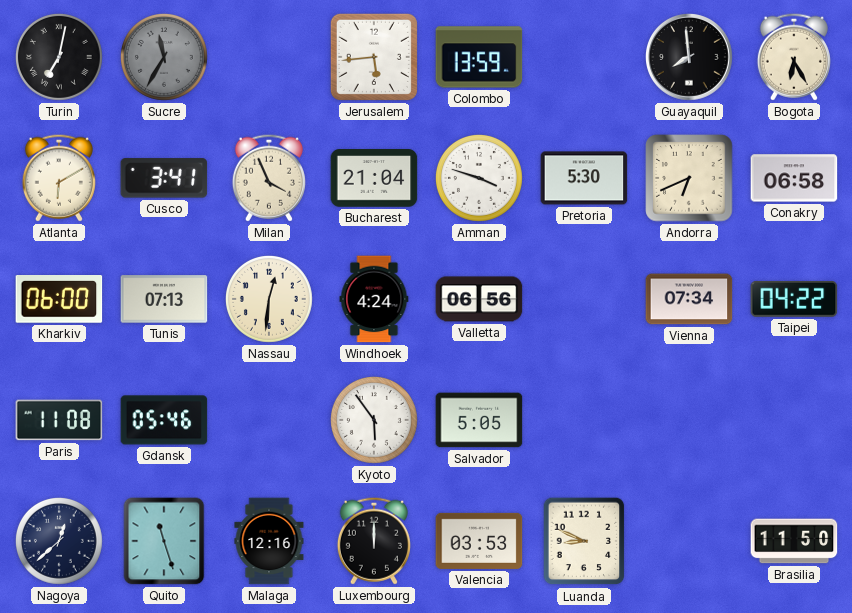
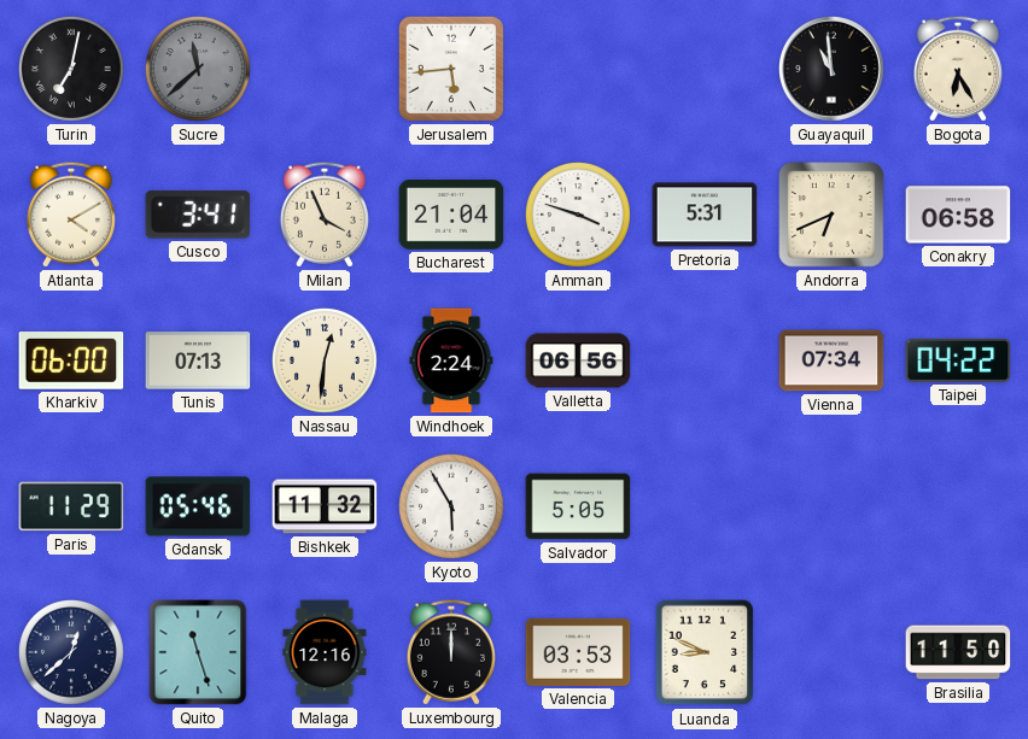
Sucre: 11:35 -> 11:38
Colombo: 13:59 -> none
Guayaquil: 7:59 -> 10:59
Atlanta: 6:10 -> 4:10
Pretoria: 5:30 -> 5:31
Windhoek: 4:24 -> 2:24
Paris: 11:08 -> 11:29
Bishkek: none -> 11:32
Kyoto: 5:54 -> 5:55
